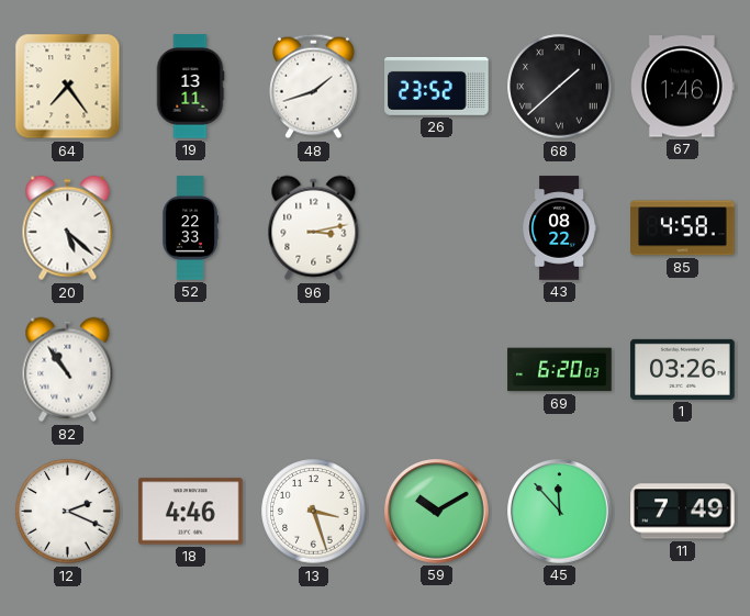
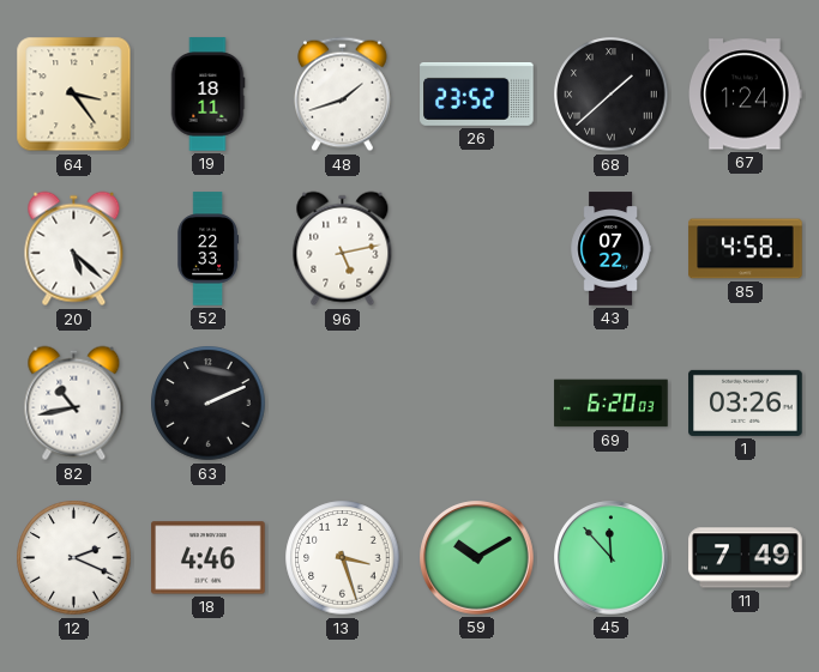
64: 7:24 -> 3:24
19: 13:11 -> 18:11
67: 1:46 -> 1:24
96: 3:13 -> 5:13
43: 08:22 -> 07:22
82: 10:54 -> 10:43
63: none -> 2:11
